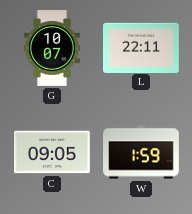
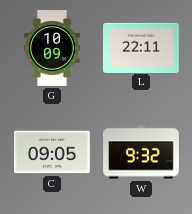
G: 10:07 -> 10:09
W: 1:59 -> 9:32
